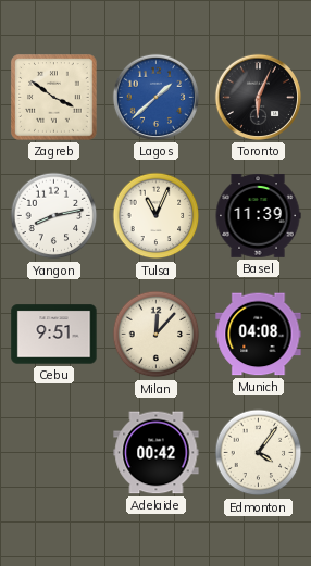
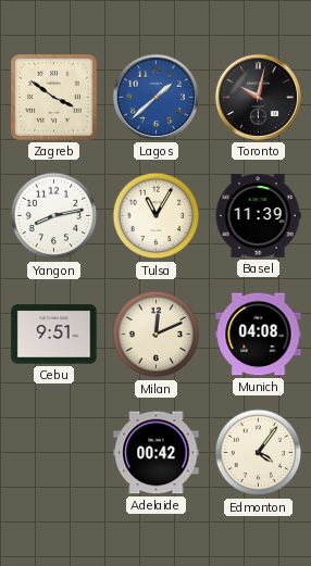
Toronto: 6:04 -> 10:02
Tulsa: 11:04 -> 11:05
Milan: 12:07 -> 12:11
